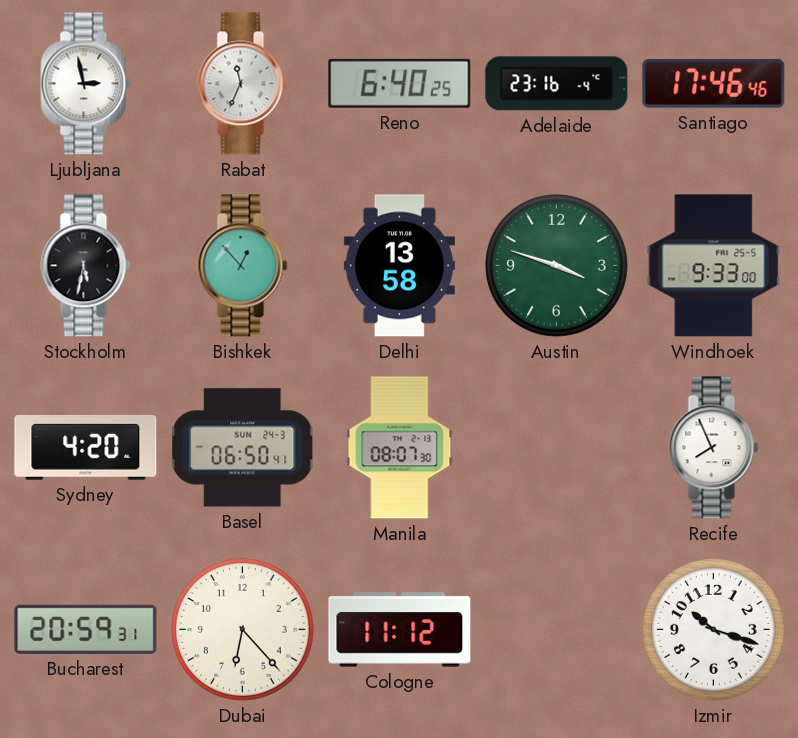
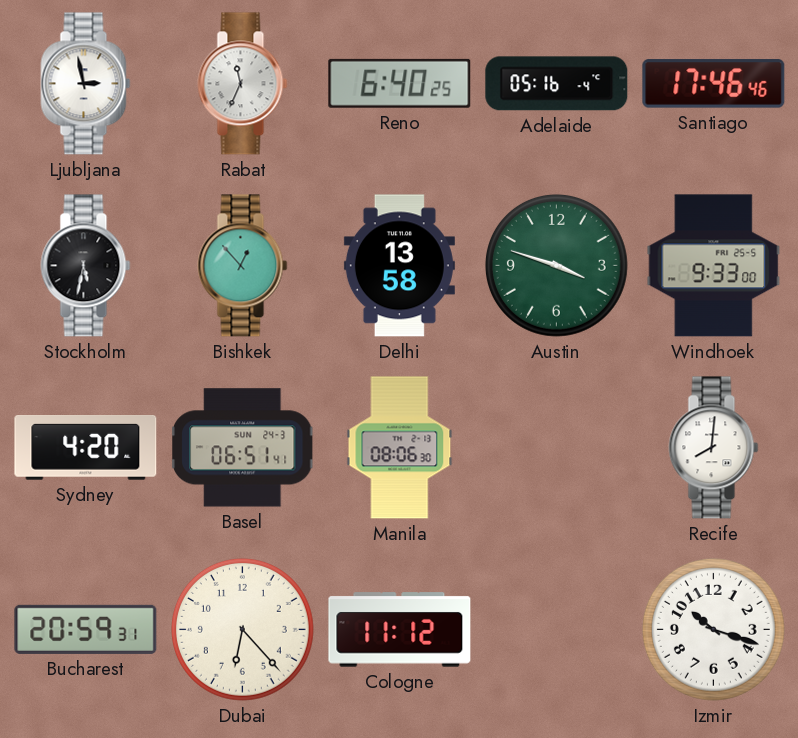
Adelaide: 23:16 -> 05:16
Basel: 06:50 -> 06:51
Manila: 08:07 -> 08:06
Recife: 7:56 -> 8:01
